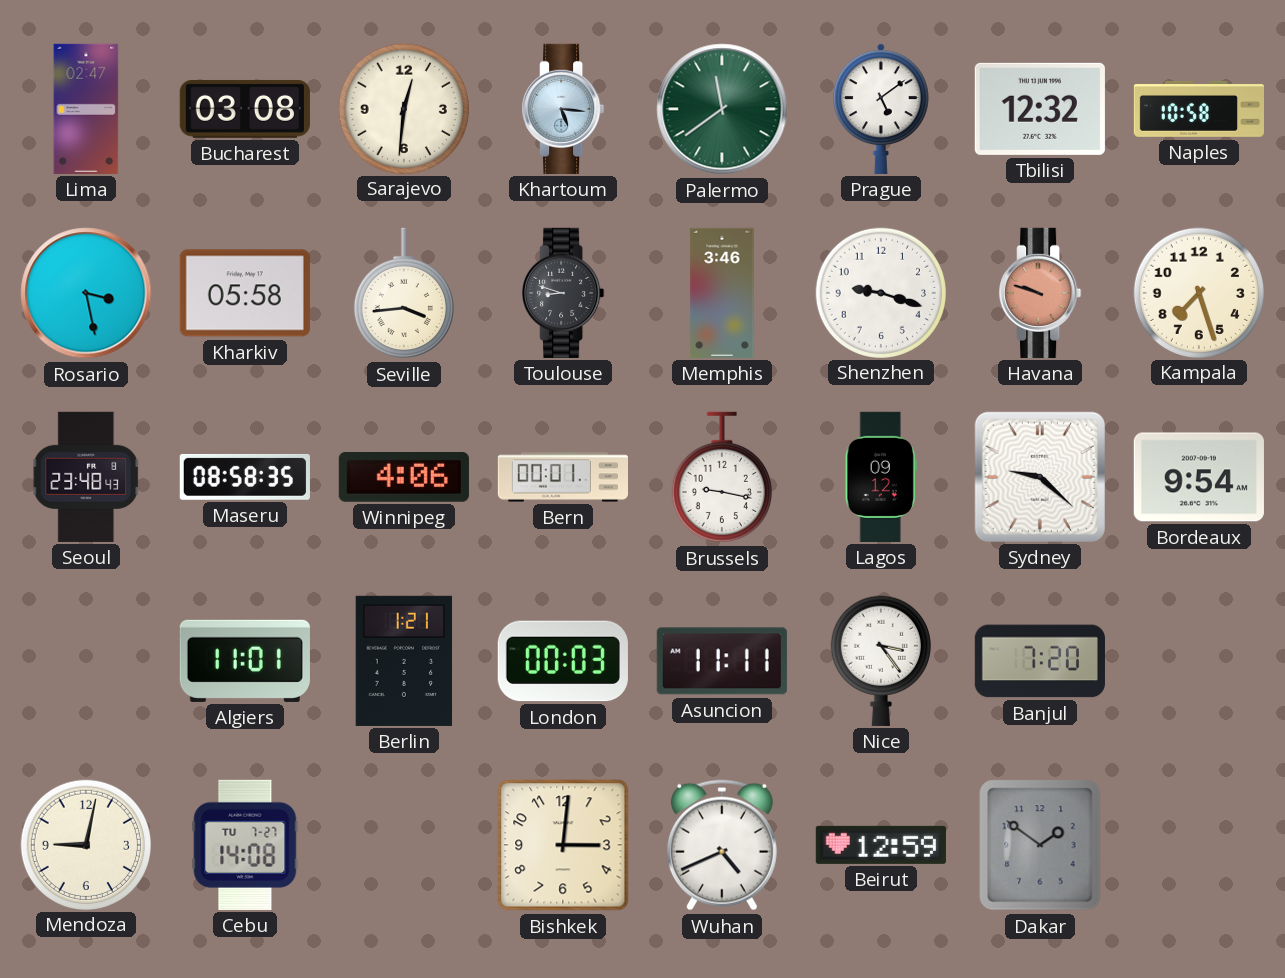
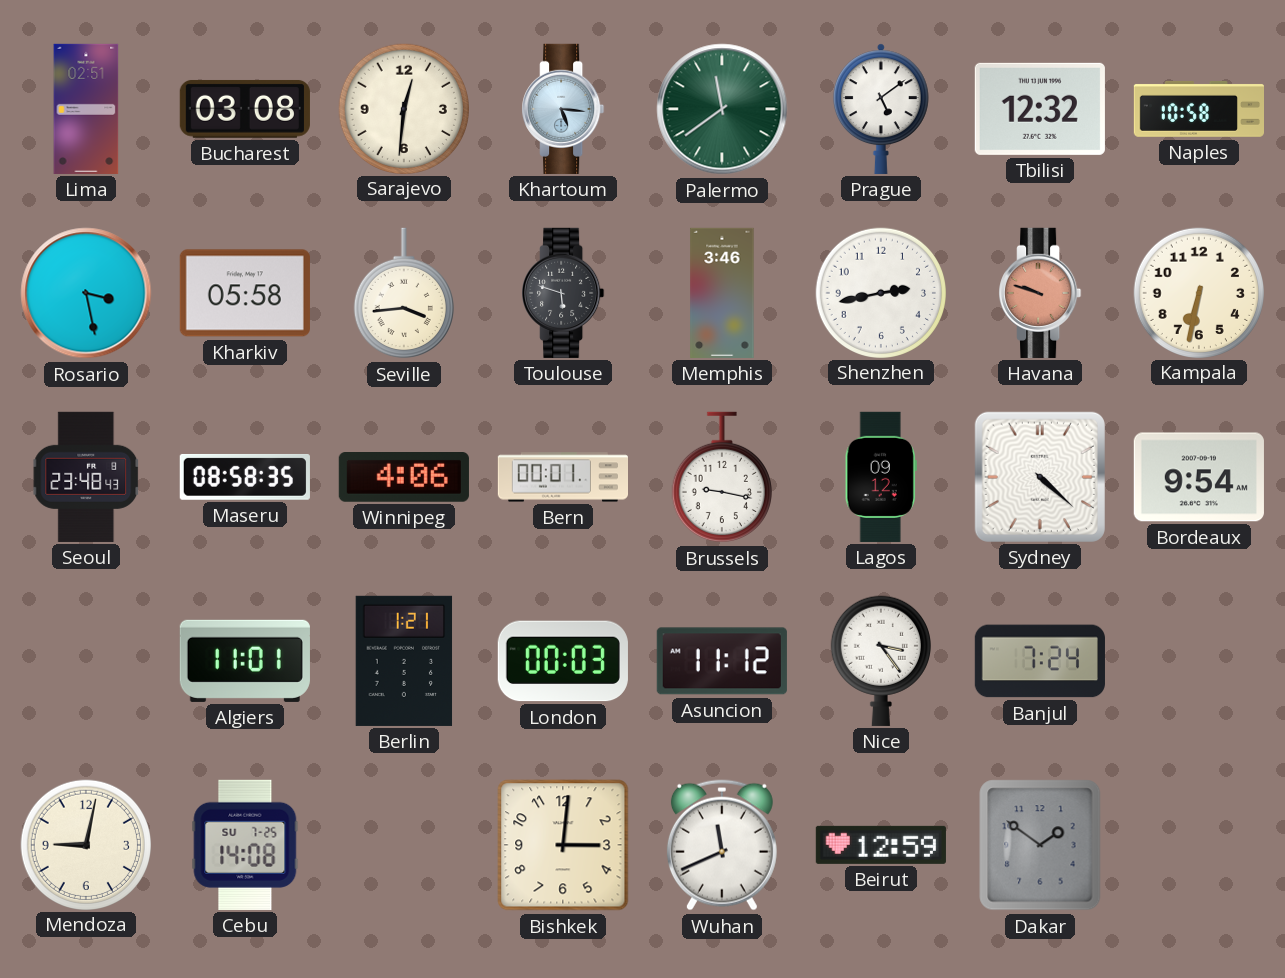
Lima: 02:47 -> 02:51
Toulouse: 8:48 -> 5:48
Shenzhen: 9:18 -> 2:43
Kampala: 7:27 -> 6:32
Sydney: 9:22 -> 4:22
Asuncion: 11:11 -> 11:12
Banjul: 7:20 -> 7:24
Cebu date: TU 7-27 -> SU 7-25
Wuhan: 4:41 -> 11:41
